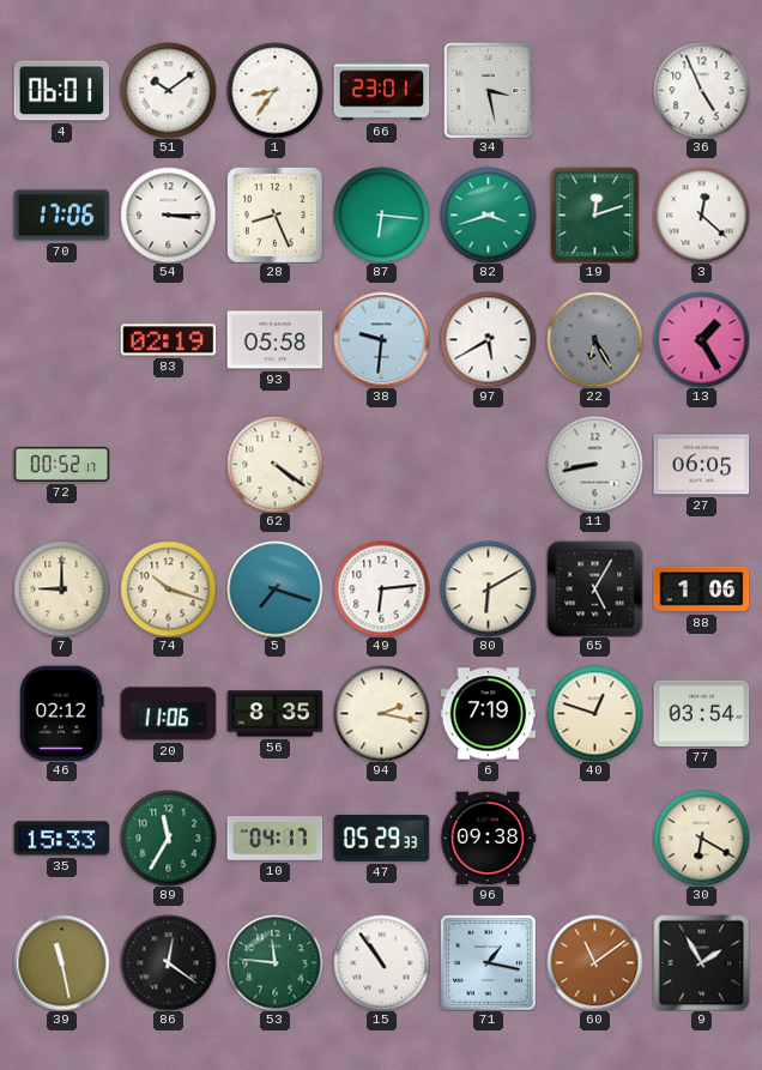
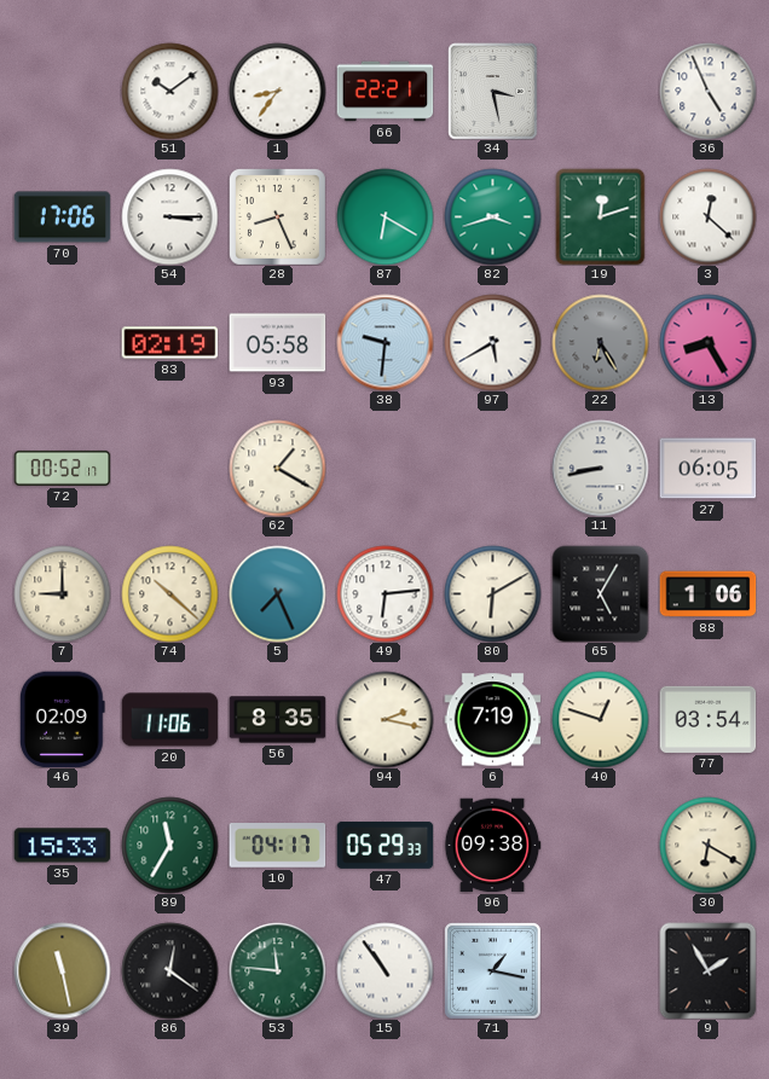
4: 06:01 -> none
66: 23:01 -> 22:21
87: 6:16 -> 6:20
13: 1:25 -> 8:25
62: 4:21 -> 1:20
74: 10:18 -> 10:22
5: 7:18 -> 7:26
46: 02:12 -> 02:09
60: 11:09 -> none
